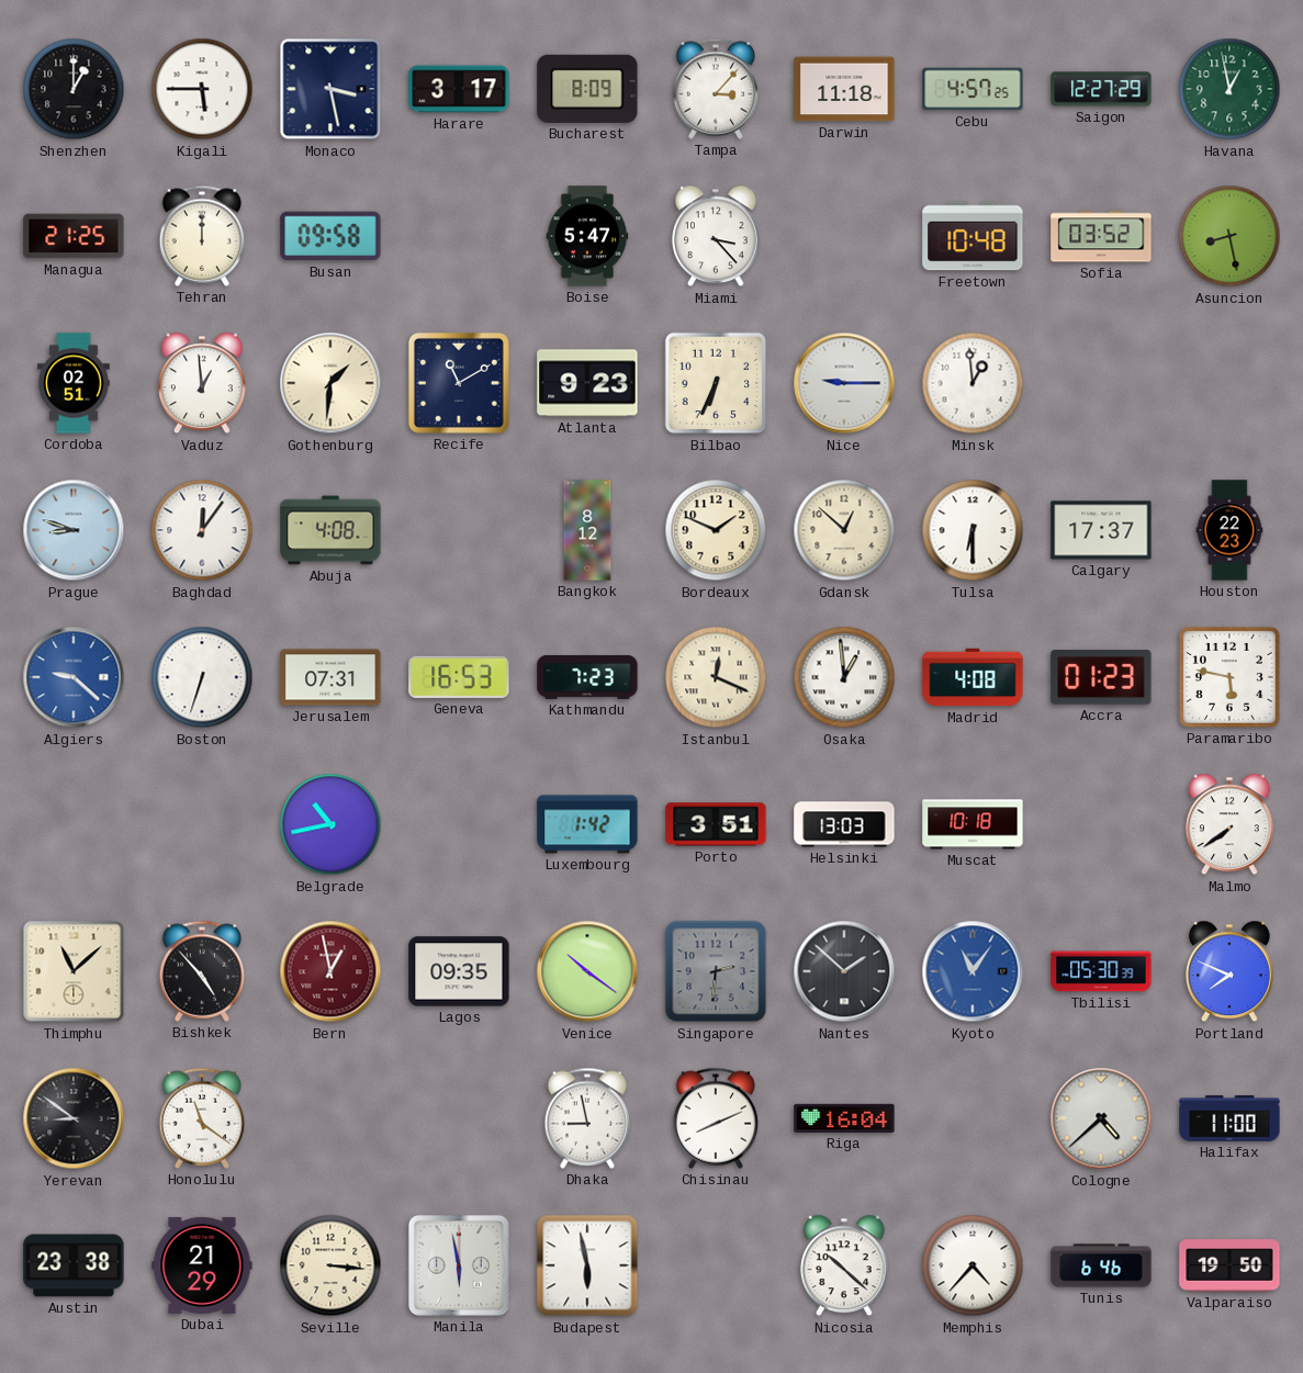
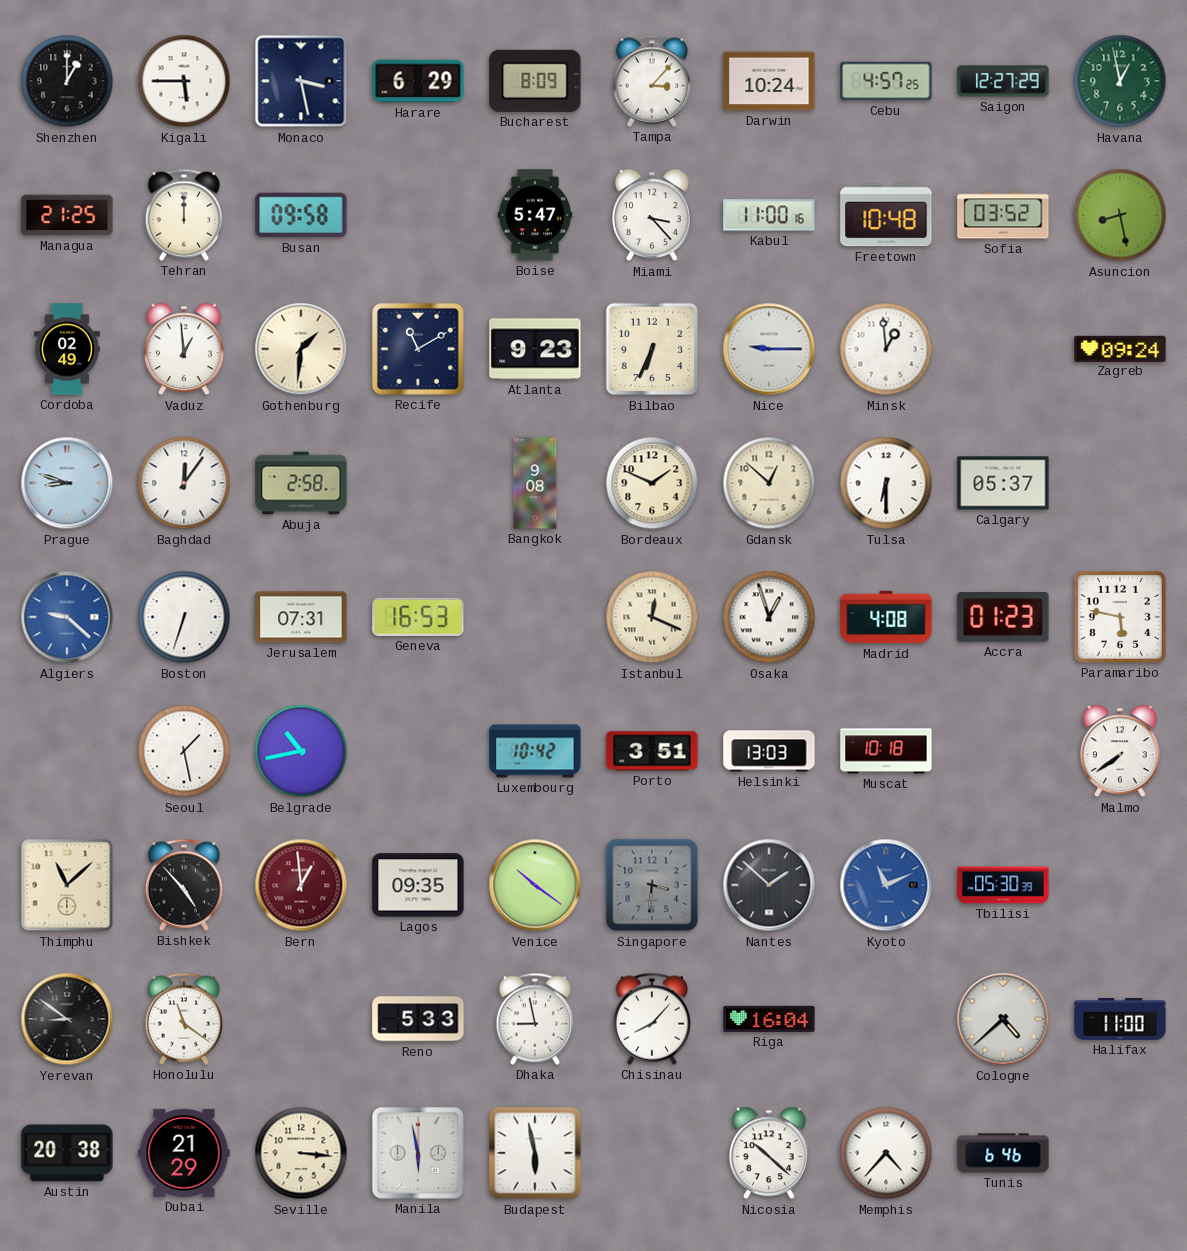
Harare: 3:17 -> 6:29
Darwin: 11:18 -> 10:24
Kabul: none -> 11:00
Cordoba: 02:51 -> 02:49
Zagreb: none -> 09:24
Abuja: 4:08 -> 2:58
Bangkok: 8:12 -> 9:08
Calgary: 17:37 -> 05:37
Houston: 22:23 -> none
Kathmandu: 7:23 -> none
Osaka: 12:59 -> 12:57
Seoul: none -> 1:28
Luxembourg: 1:42 -> 10:42
Bern: 12:58 -> 12:59
Singapore: 2:31 -> 3:31
Kyoto: 11:06 -> 11:11
Portland: 7:49 -> none
Reno: none -> 5:33
Chisinau: 8:11 -> 8:07
Austin: 23:38 -> 20:38
Valparaiso: 19:50 -> none
